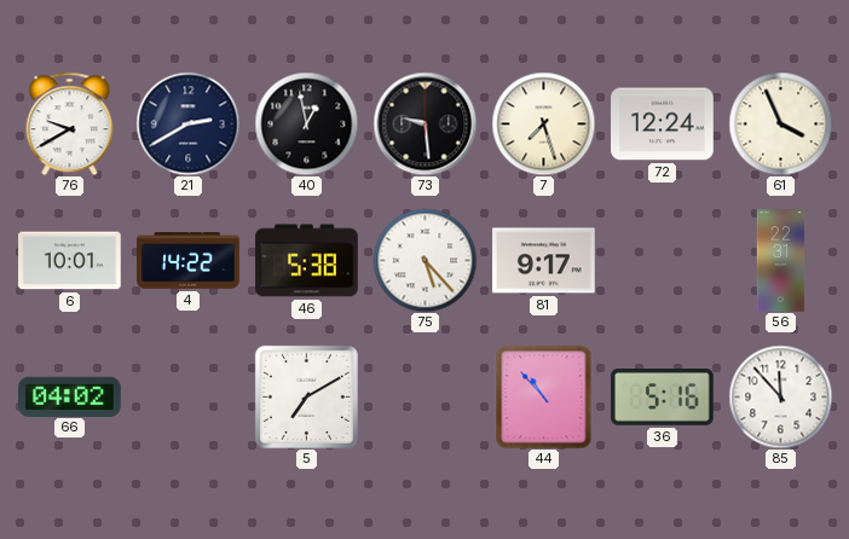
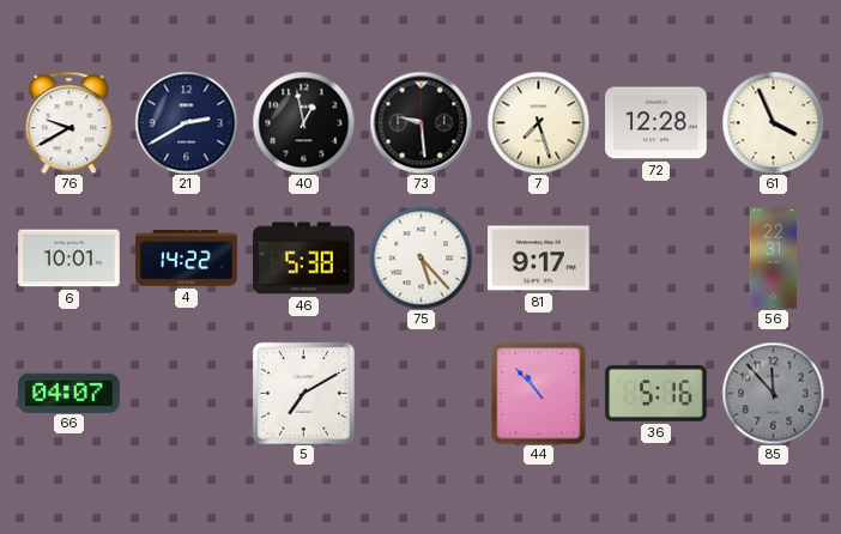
72: 12:24 -> 12:28
66: 04:02 -> 04:07
85 dial: white -> grey
